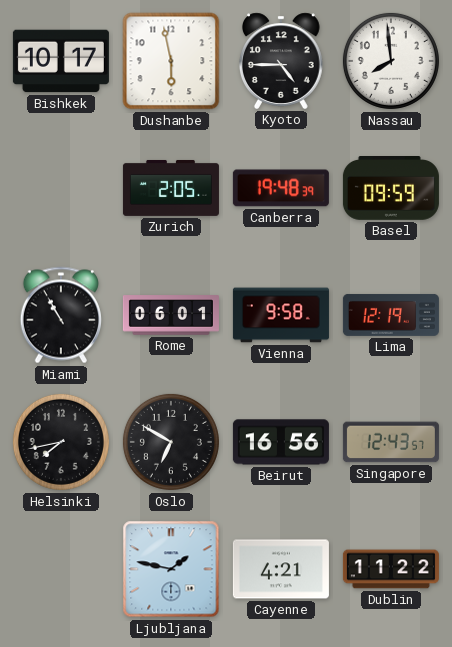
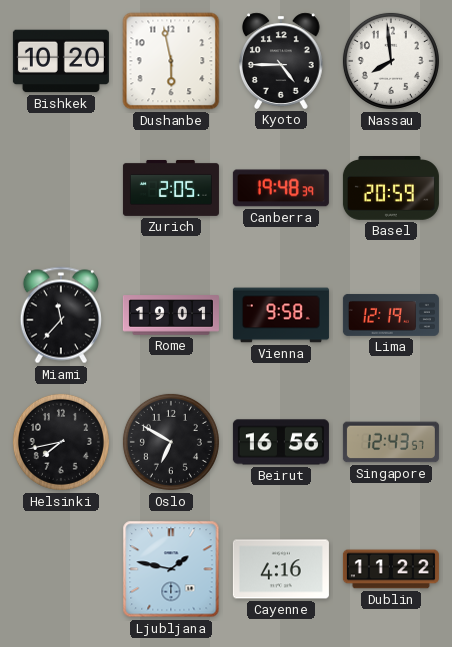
Bishkek: 10:17 -> 10:20
Basel: 09:59 -> 20:59
Miami: 10:55 -> 11:37
Rome: 06:01 -> 19:01
Cayenne: 4:21 -> 4:16
